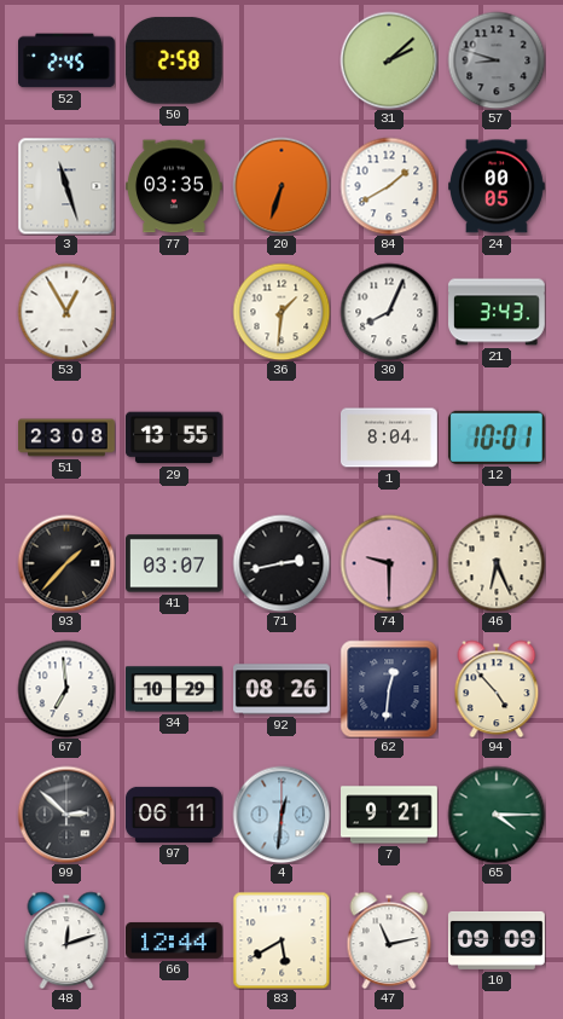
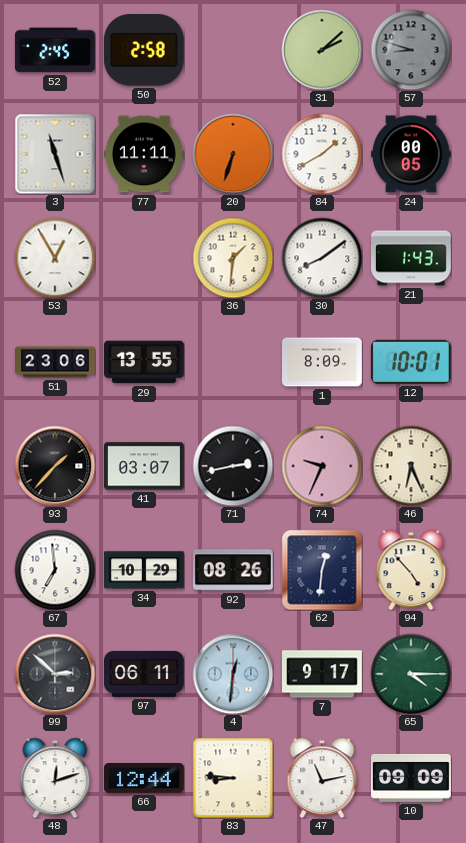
77: 03:35 -> 11:11
30: 8:04 -> 8:09
21: 3:43 -> 1:43
51: 23:08 -> 23:06
1: 8:04 -> 8:09
74: 9:30 -> 9:34
7: 9:21 -> 9:17
83: 5:40 -> 8:46
